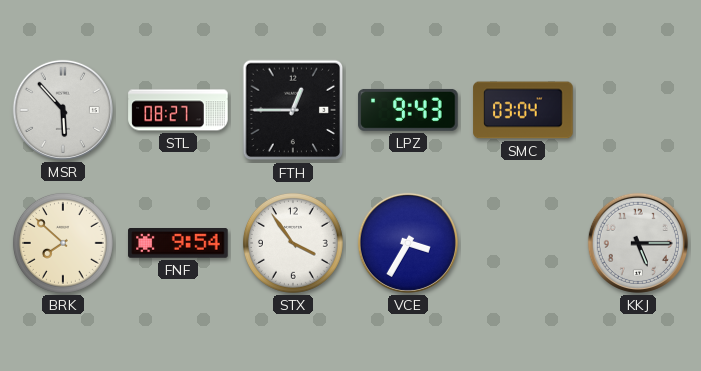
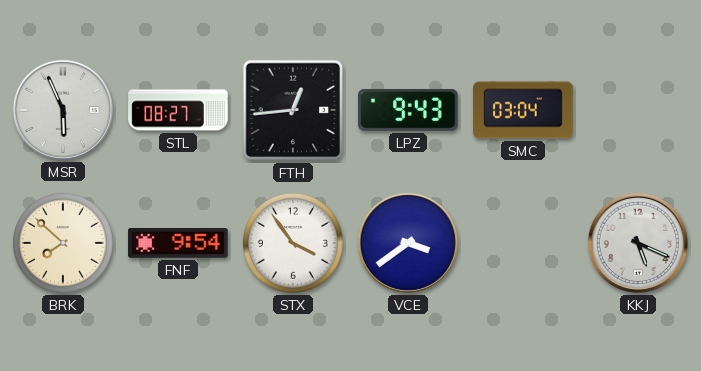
MSR: 5:53 -> 5:56
FTH: 12:45 -> 12:44
VCE: 3:35 -> 3:39
KKJ: 5:15 -> 5:19
